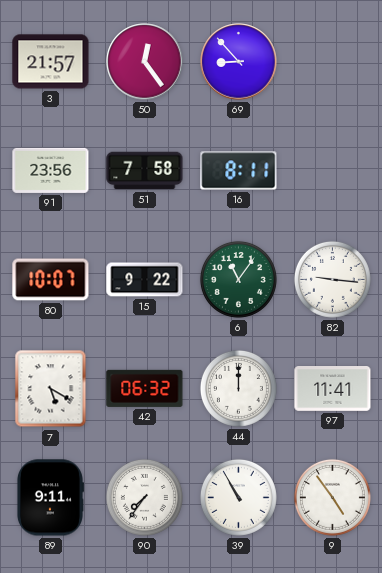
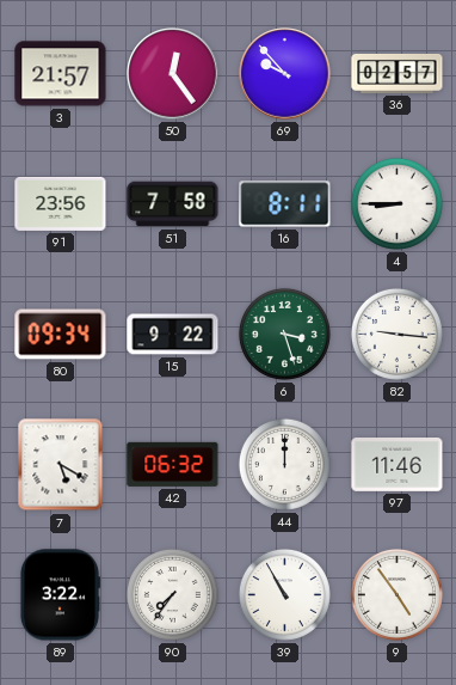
69: 8:53 -> 9:53
36: none -> 02:57
4: none -> 8:45
80: 10:07 -> 09:34
6: 11:06 -> 3:27
97: 11:41 -> 11:46
89: 9:11 -> 3:22
